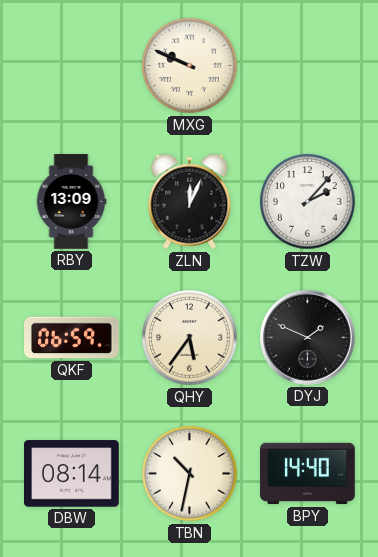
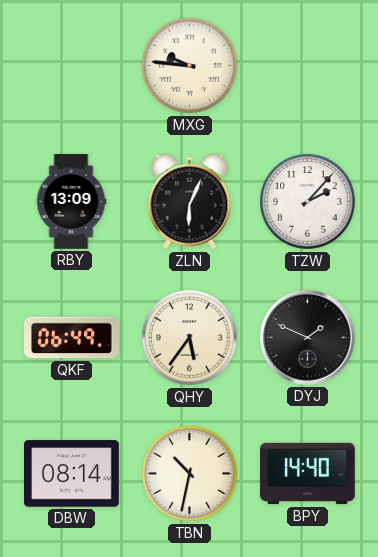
MXG: 9:49 -> 9:46
ZLN: 12:04 -> 6:04
QKF: 06:59 -> 06:49
